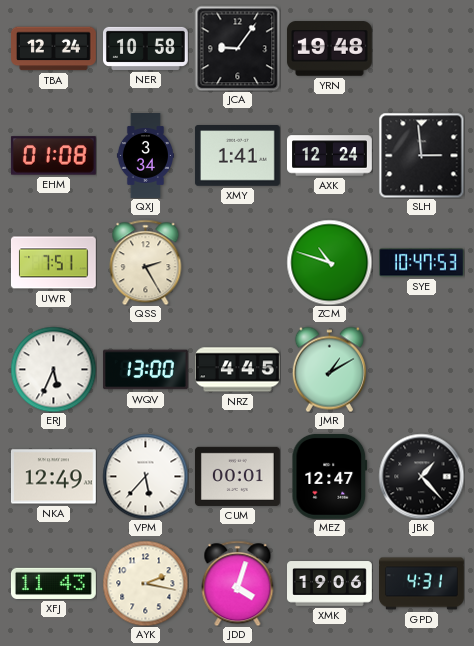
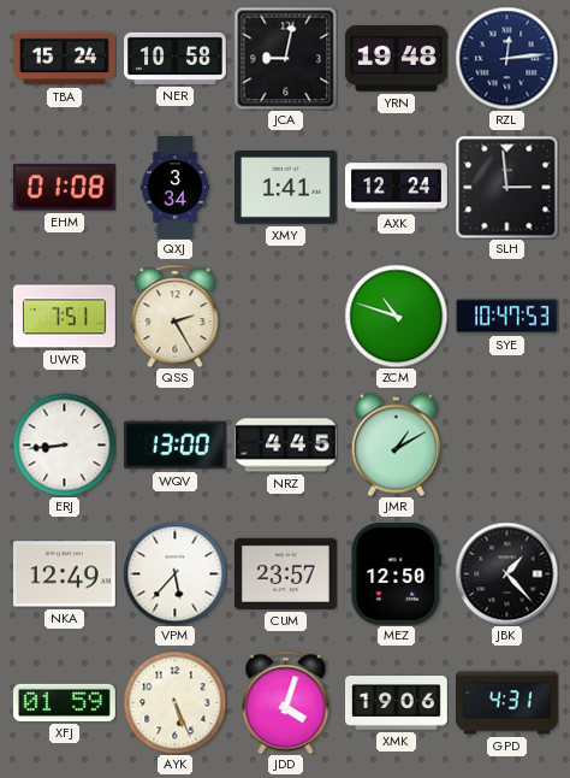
TBA: 12:24 -> 15:24
JCA: 9:06 -> 9:02
RZL: none -> 12:14
ERJ: 5:34 -> 8:44
CUM: 00:01 -> 23:57
MEZ: 12:47 -> 12:50
XFJ: 11:43 -> 01:59
AYK: 2:17 -> 5:26
